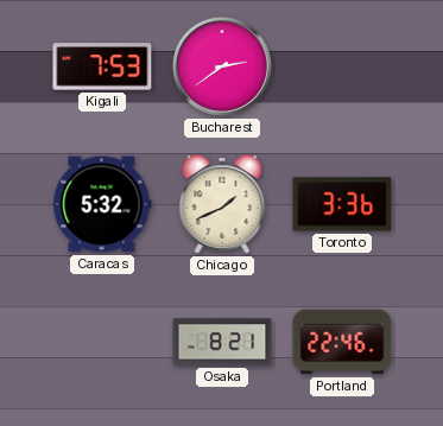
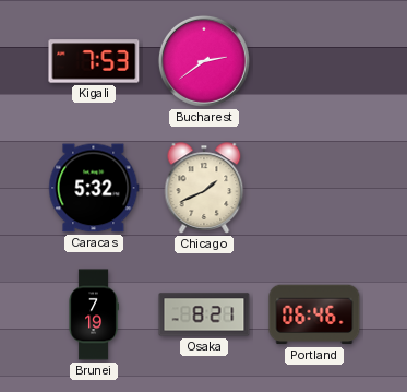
Toronto: 3:36 -> none
Brunei: none -> 7:19
Portland: 22:46 -> 06:46
